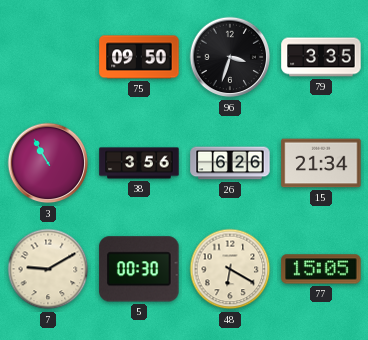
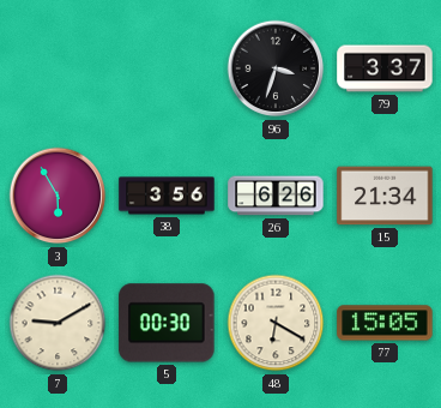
75: 09:50 -> none
79: 3:35 -> 3:37
3: 10:55 -> 5:55
